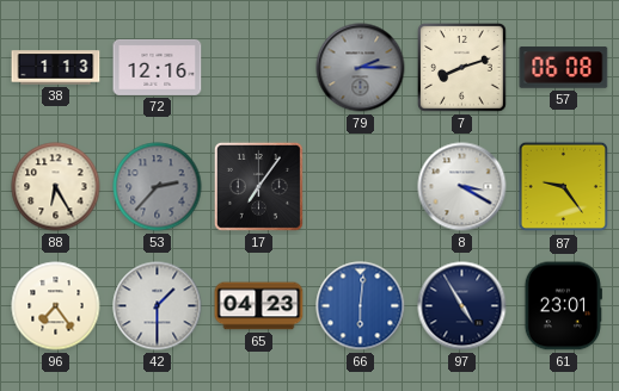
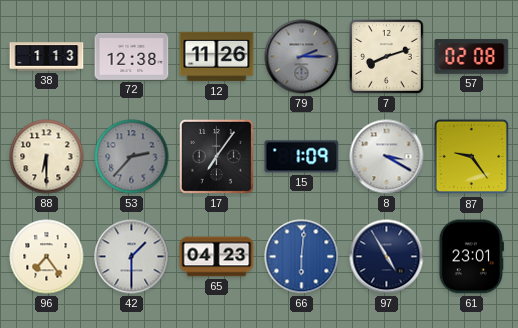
72: 12:16 -> 12:38
12: none -> 11:26
57: 06:08 -> 02:08
88: 6:25 -> 6:30
15: none -> 1:09
